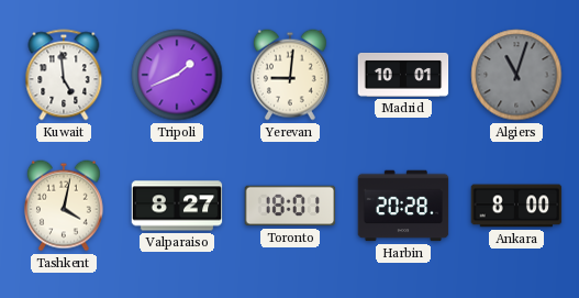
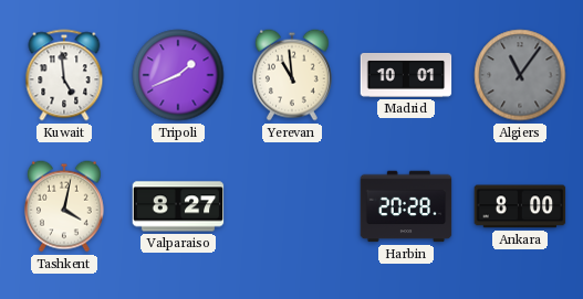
Yerevan: 9:01 -> 10:59
Algiers: 11:03 -> 11:06
Toronto: 18:01 -> none
